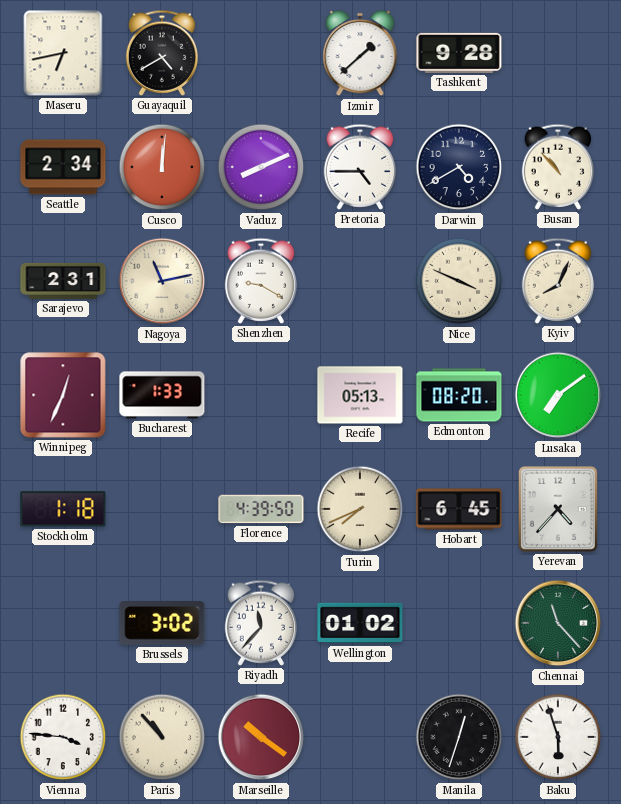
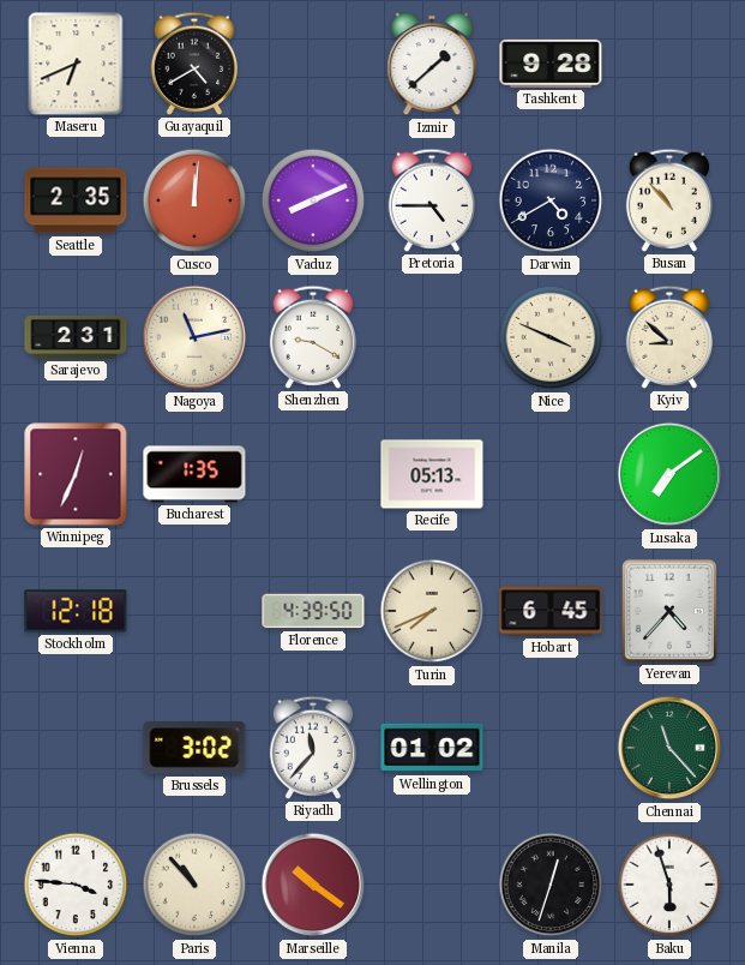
Maseru: 6:43 -> 6:41
Seattle: 2:34 -> 2:35
Kyiv: 8:04 -> 8:52
Bucharest: 1:33 -> 1:35
Edmonton: 08:20 -> none
Stockholm: 1:18 -> 12:18
